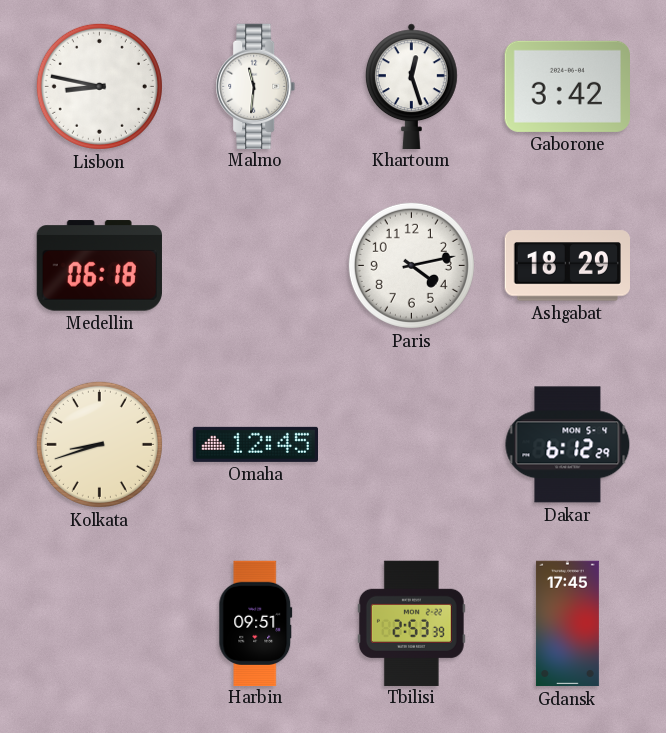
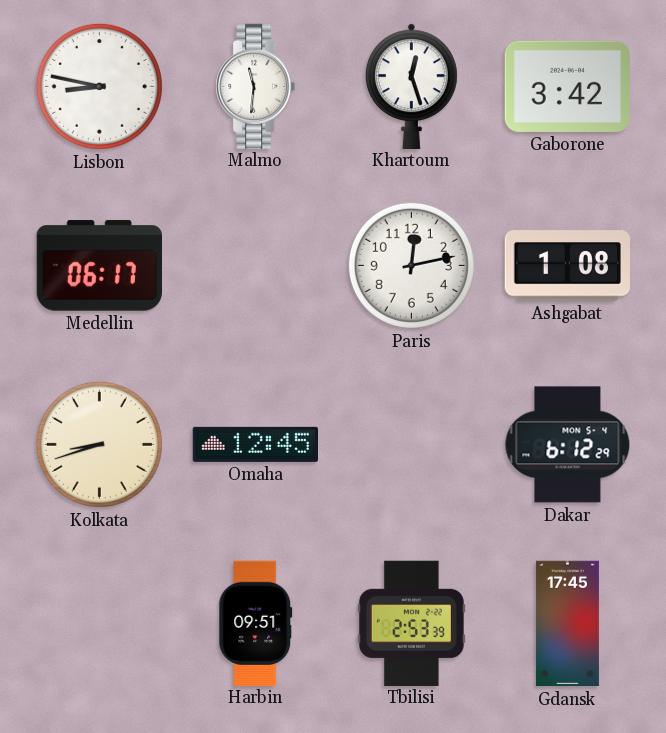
Medellin: 06:18 -> 06:17
Paris: 4:13 -> 12:13
Ashgabat: 18:29 -> 1:08
